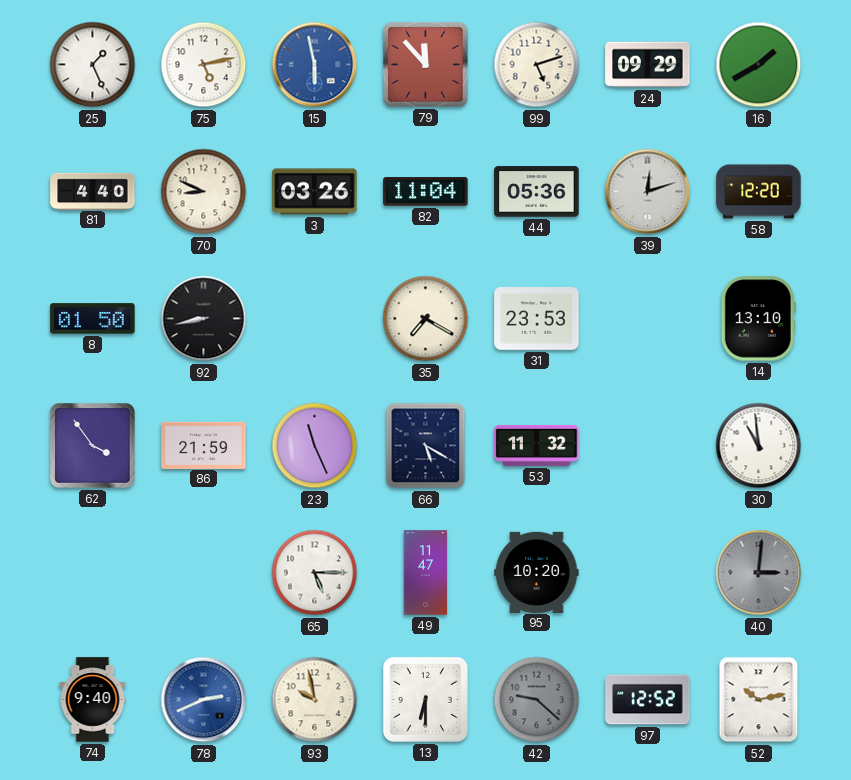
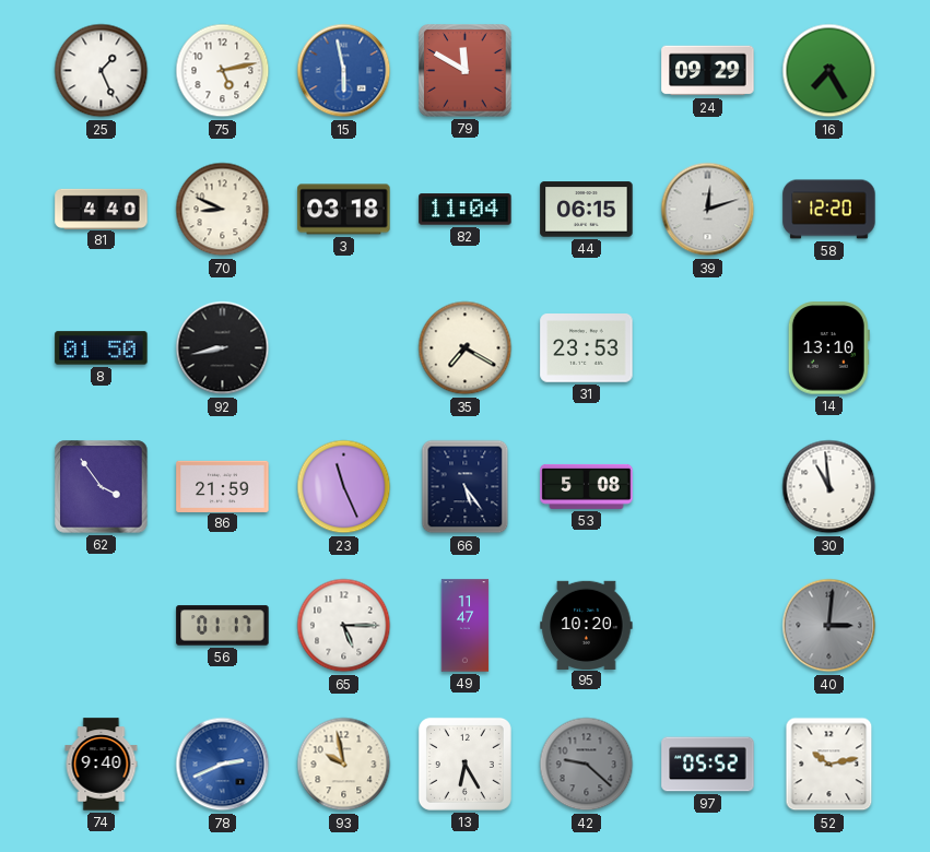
79: 11:53 -> 11:50
99: 5:12 -> none
16: 1:40 -> 7:25
3: 03:26 -> 03:18
44: 05:36 -> 06:15
66: 5:20 -> 5:24
53: 11:32 -> 5:08
56: none -> 01:17
13: 6:30 -> 6:25
97: 12:52 -> 05:52
